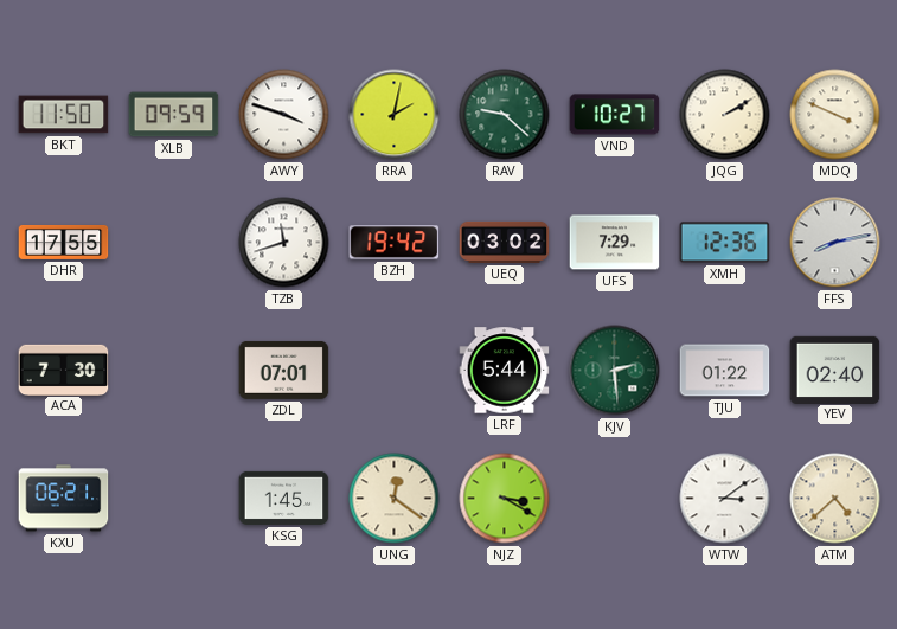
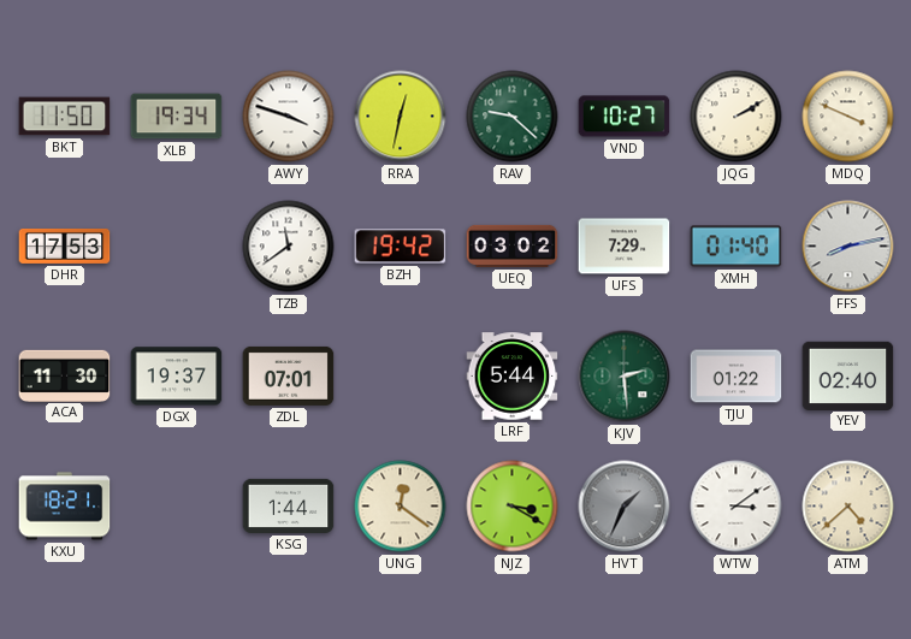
XLB: 09:59 -> 19:34
RRA: 2:02 -> 12:32
DHR: 17:55 -> 17:53
TZB: 11:42 -> 11:39
XMH: 12:36 -> 01:40
ACA: 7:30 -> 11:30
DGX: none -> 19:37
KXU: 06:21 -> 18:21
KSG: 1:45 -> 1:44
HVT: none -> 1:34
